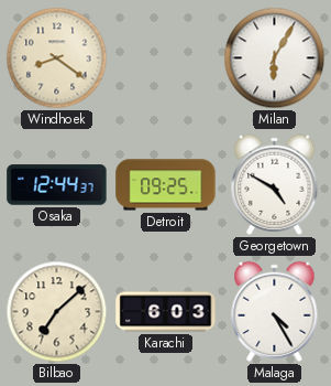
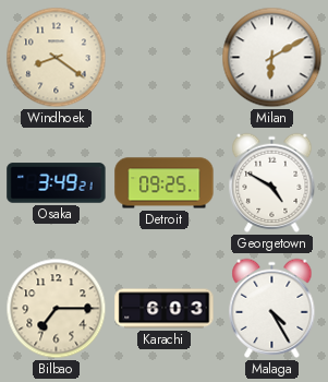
Milan: 6:05 -> 6:10
Osaka: 12:44 -> 3:49
Bilbao: 7:08 -> 7:15
